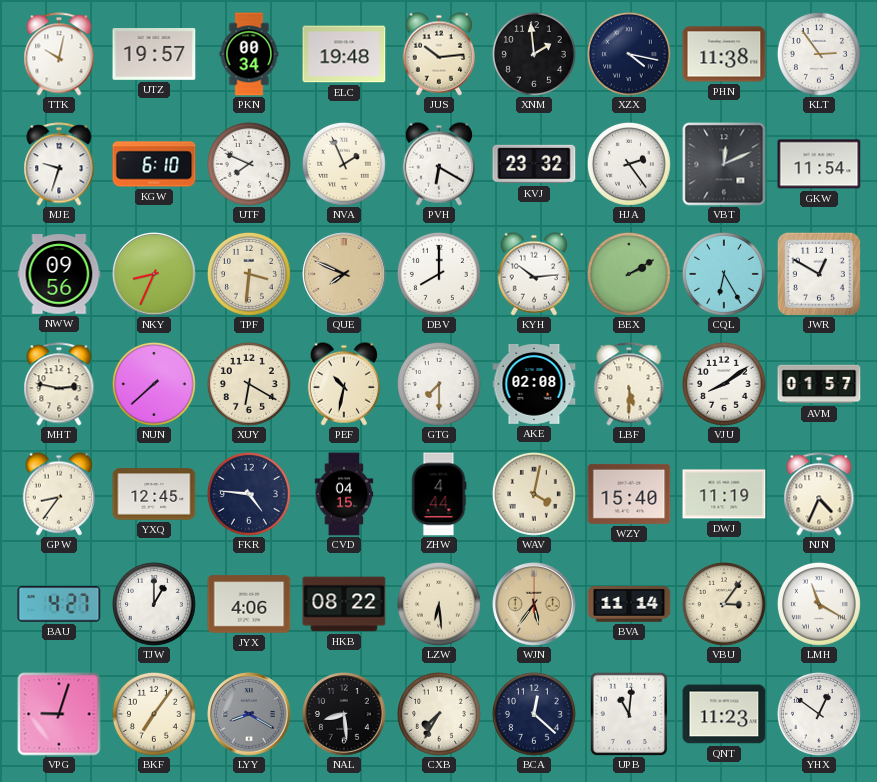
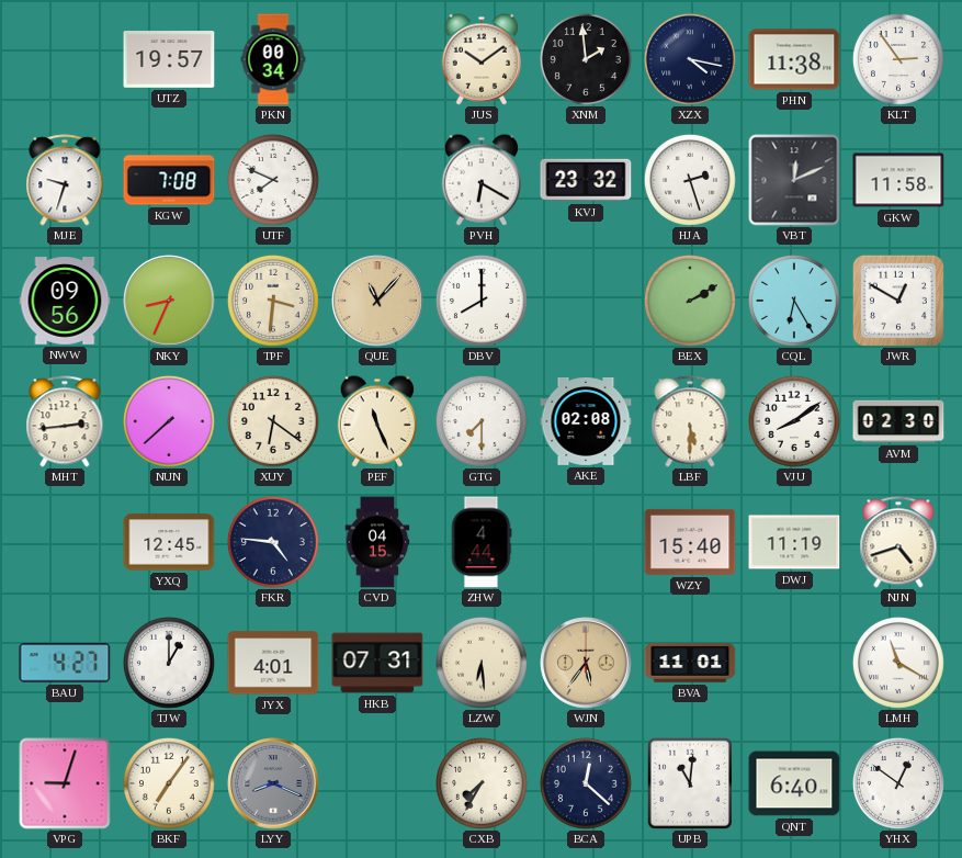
TTK: 10:02 -> none
ELC: 19:48 -> none
JUS: 10:14 -> 10:09
KGW: 6:10 -> 7:08
NVA: 1:56 -> none
HJA: 2:24 -> 2:27
GKW: 11:54 -> 11:58
QUE: 7:49 -> 11:07
KYH: 10:14 -> none
MHT: 2:47 -> 2:44
XUY: 6:20 -> 6:21
PEF: 10:32 -> 11:26
AVM: 01:57 -> 02:30
GPW: 8:36 -> none
WAV: 4:02 -> none
NJN: 4:34 -> 4:42
JYX: 4:06 -> 4:01
HKB: 08:22 -> 07:31
BVA: 11:14 -> 11:01
VBU: 3:06 -> none
LYY: 8:20 -> 8:19
NAL: 8:29 -> none
QNT: 11:23 -> 6:40
